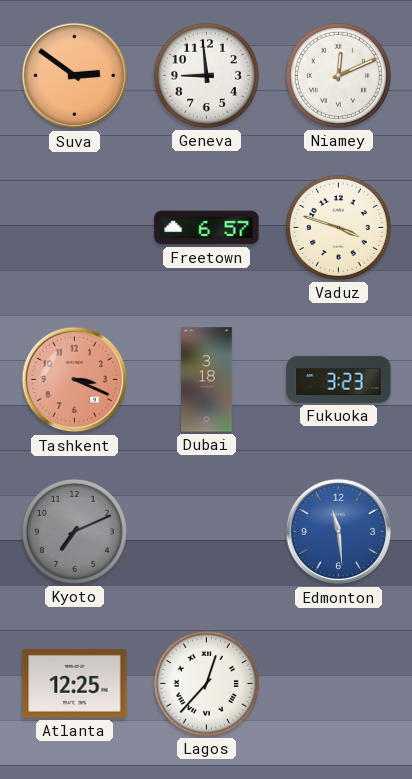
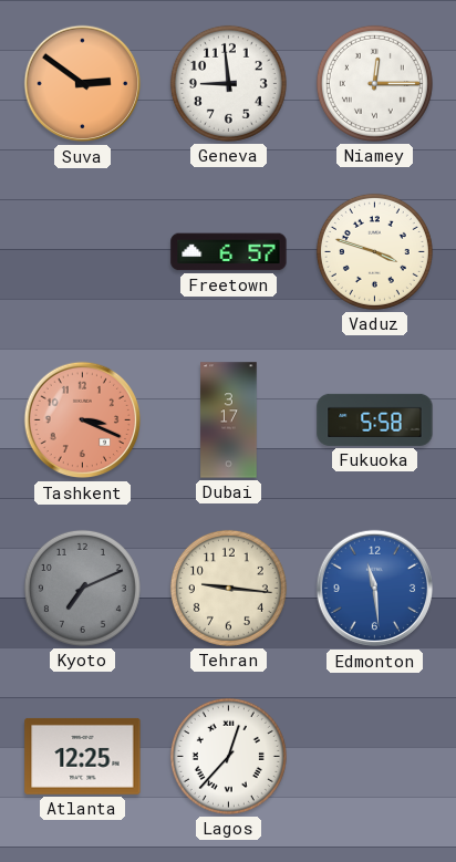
Niamey: 12:11 -> 12:15
Dubai: 3:18 -> 3:17
Fukuoka: 3:23 -> 5:58
Tehran: none -> 9:16
